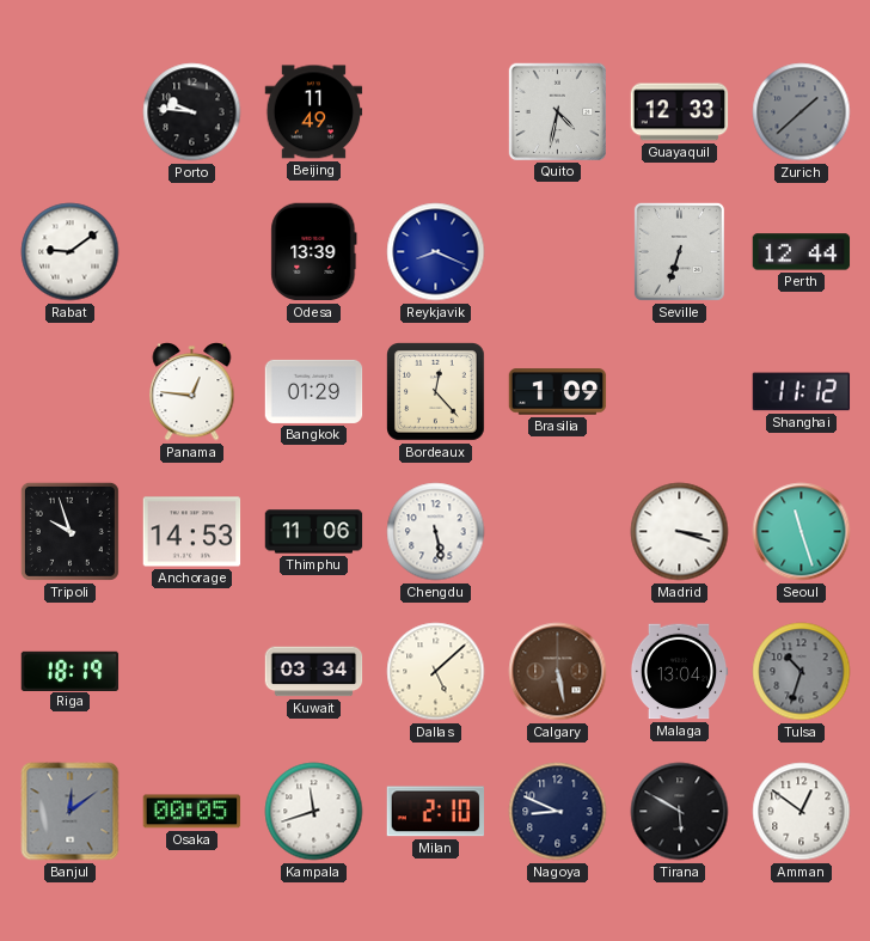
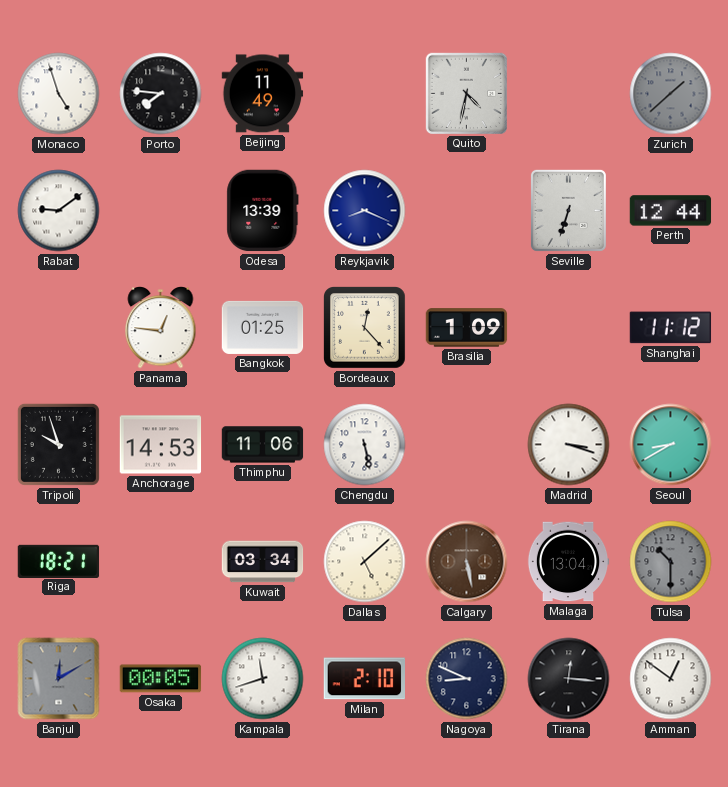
Monaco: none -> 4:57
Porto: 9:46 -> 7:46
Guayaquil: 12:33 -> none
Bangkok: 01:29 -> 01:25
Seoul: 11:27 -> 8:40
Riga: 18:19 -> 18:21
Tulsa: 10:33 -> 10:30
Banjul: 12:09 -> 12:10
Tirana: 5:50 -> 12:16
